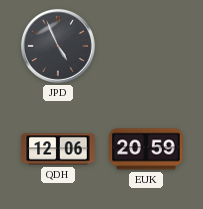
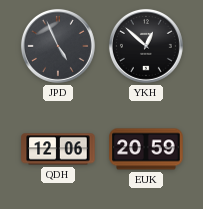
YKH: none -> 12:52
